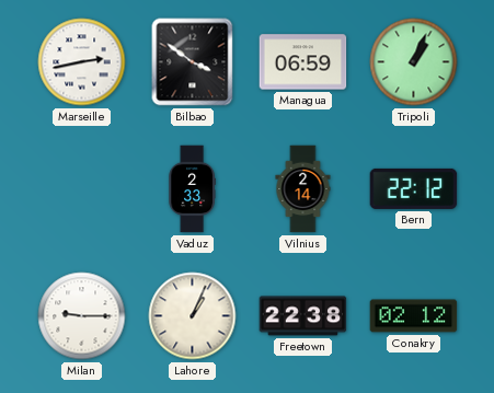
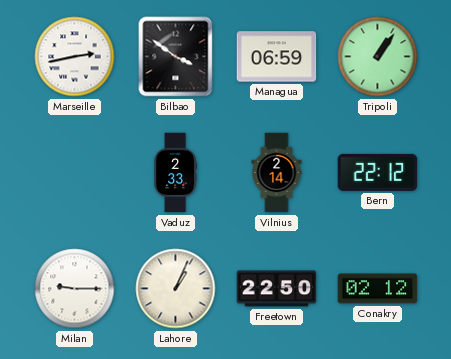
Tripoli: 1:04 -> 1:06
Freetown: 22:38 -> 22:50
